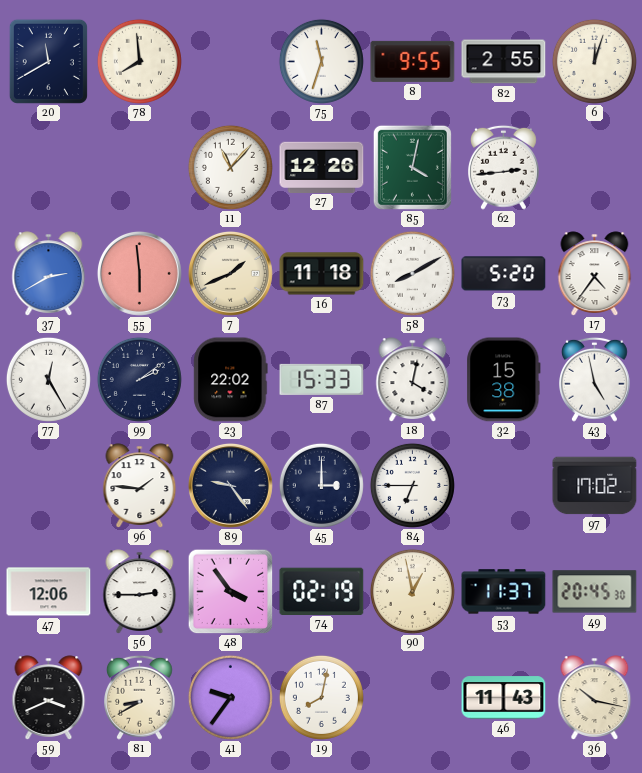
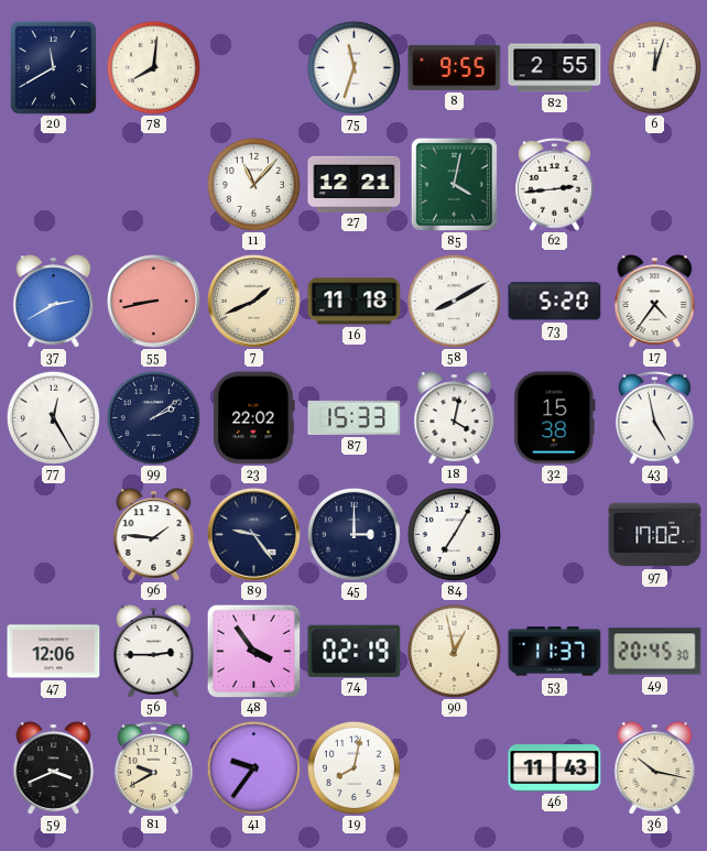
78: 7:59 -> 8:01
27: 12:26 -> 12:21
55: 5:59 -> 8:43
84: 6:45 -> 7:05
81: 8:40 -> 9:40
